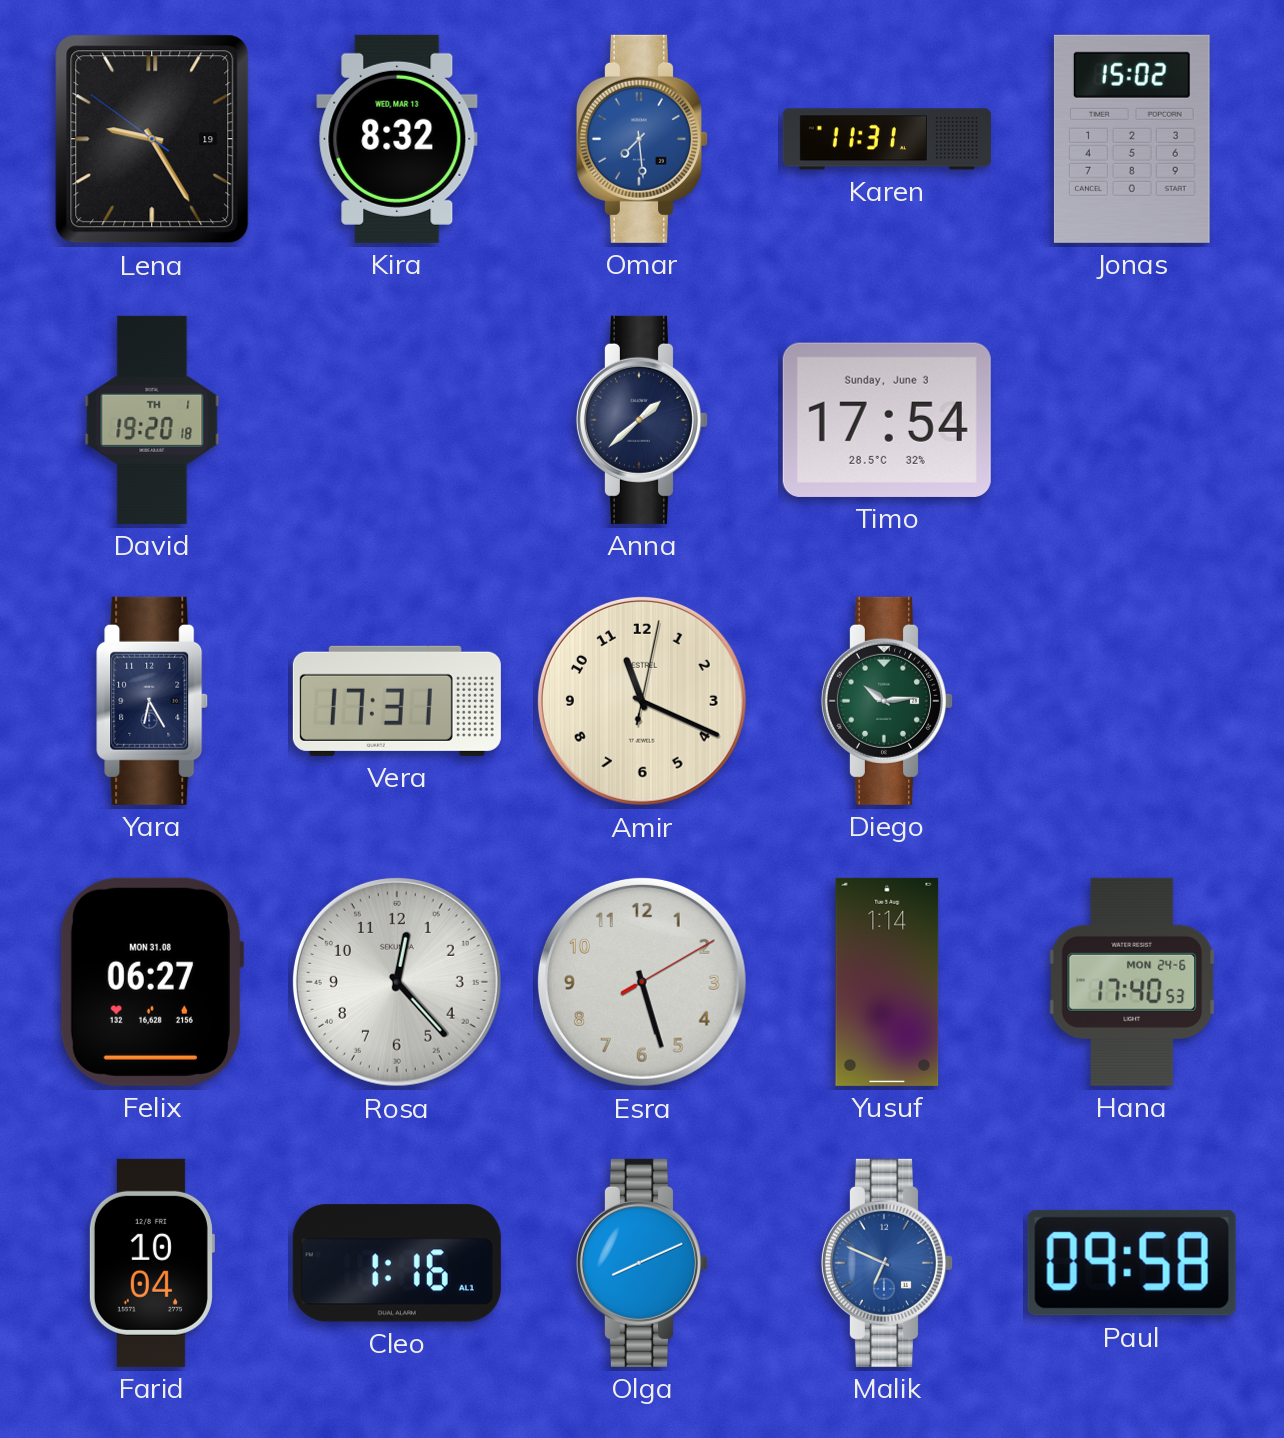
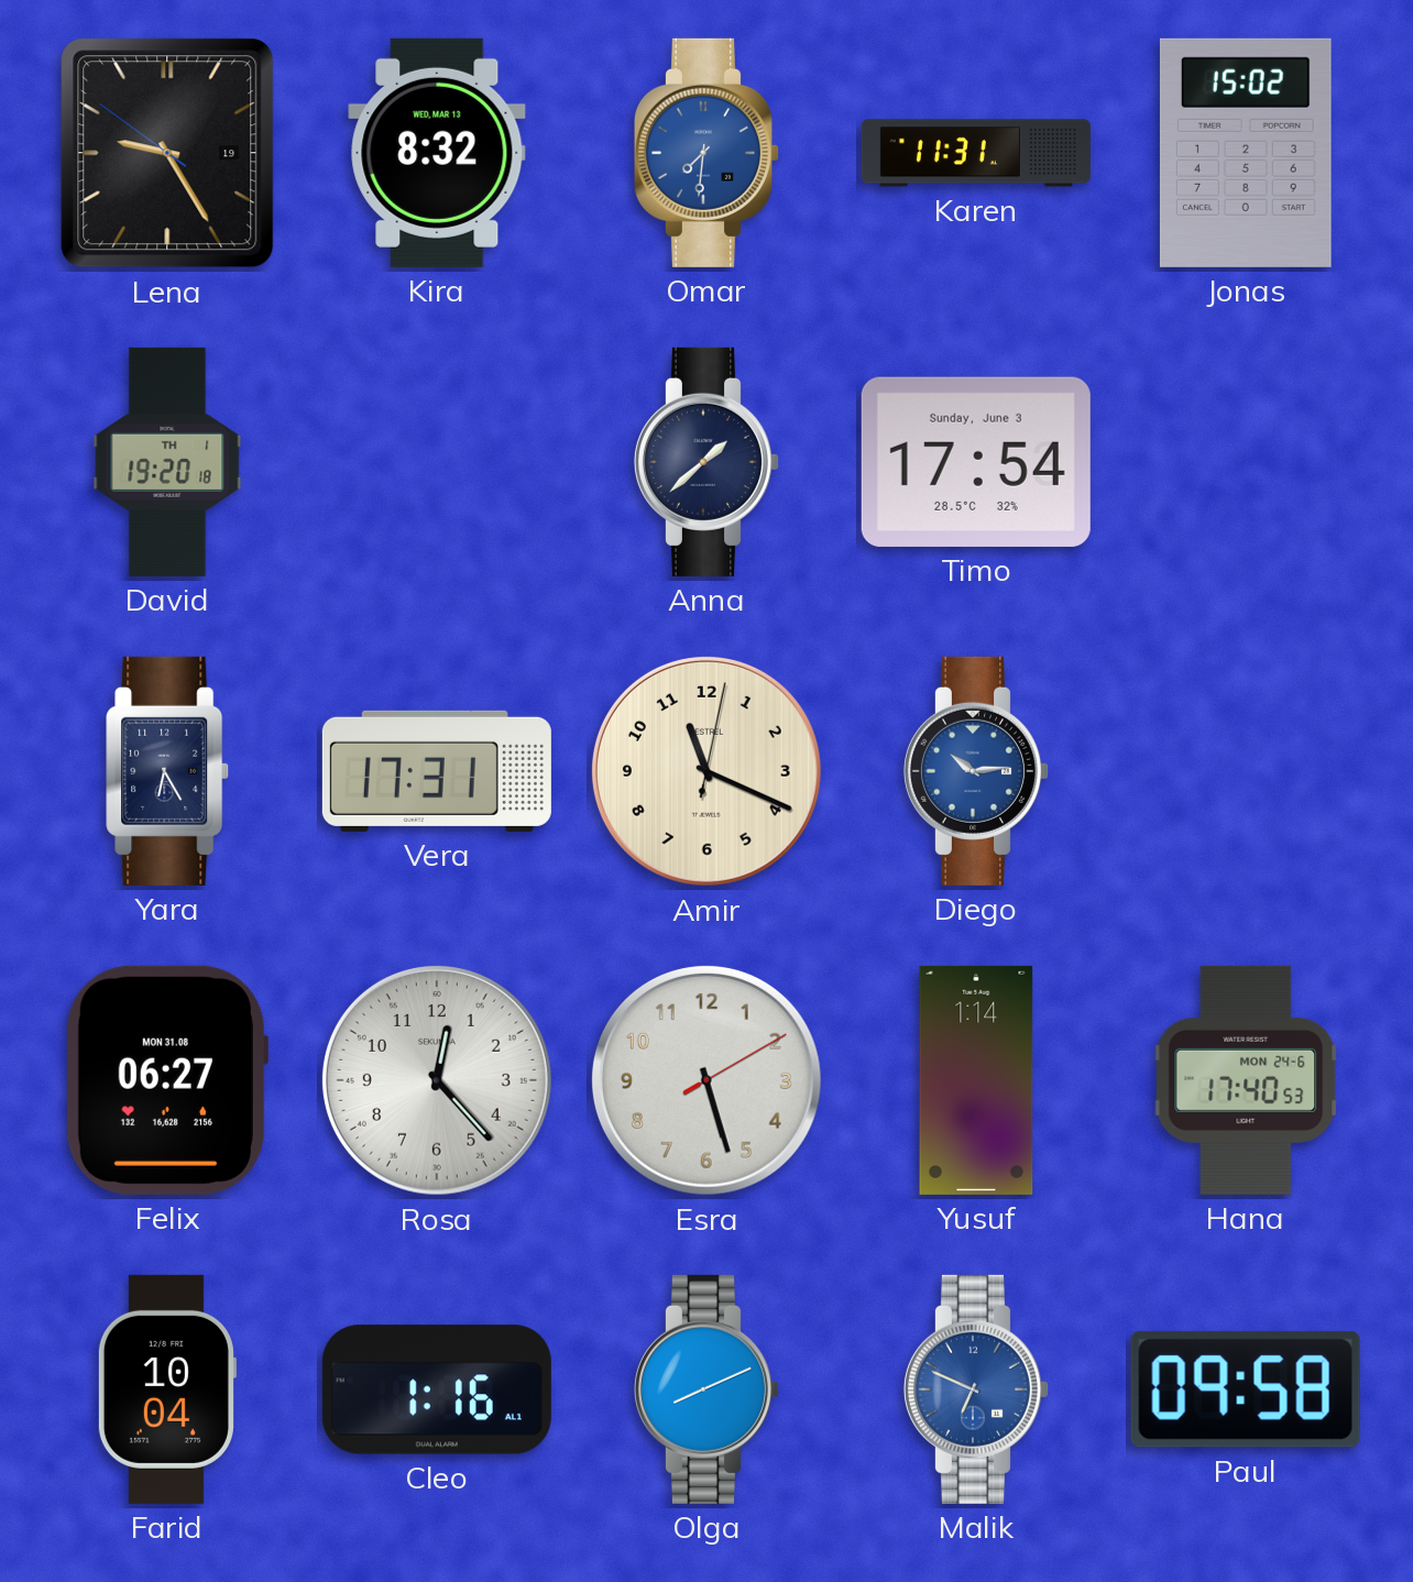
Omar: 7:29 -> 7:31
Diego dial: green -> blue
